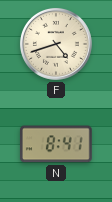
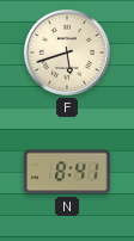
F: 4:42 -> 5:42
